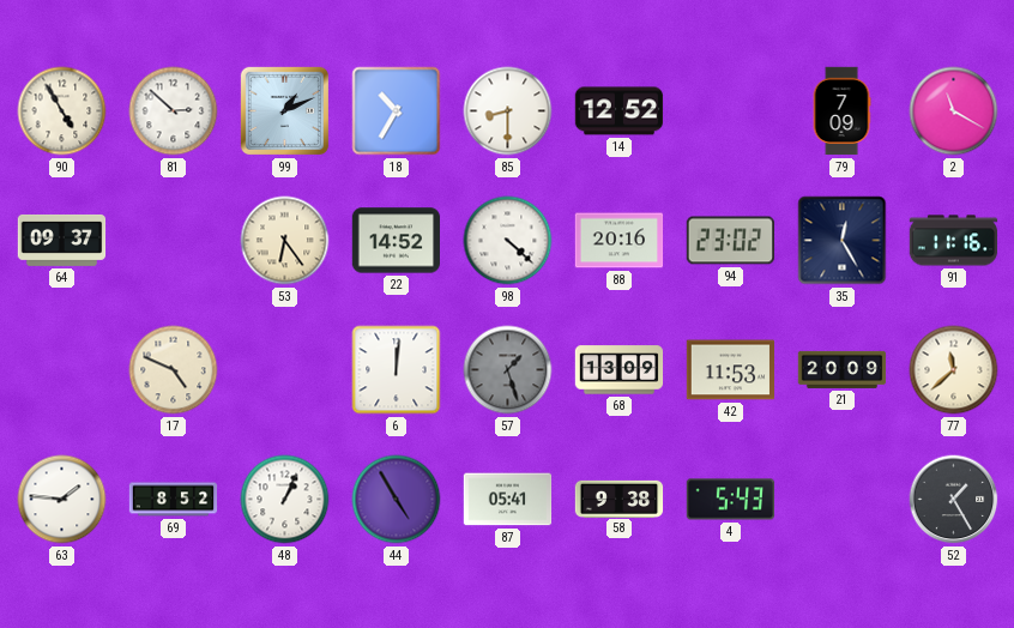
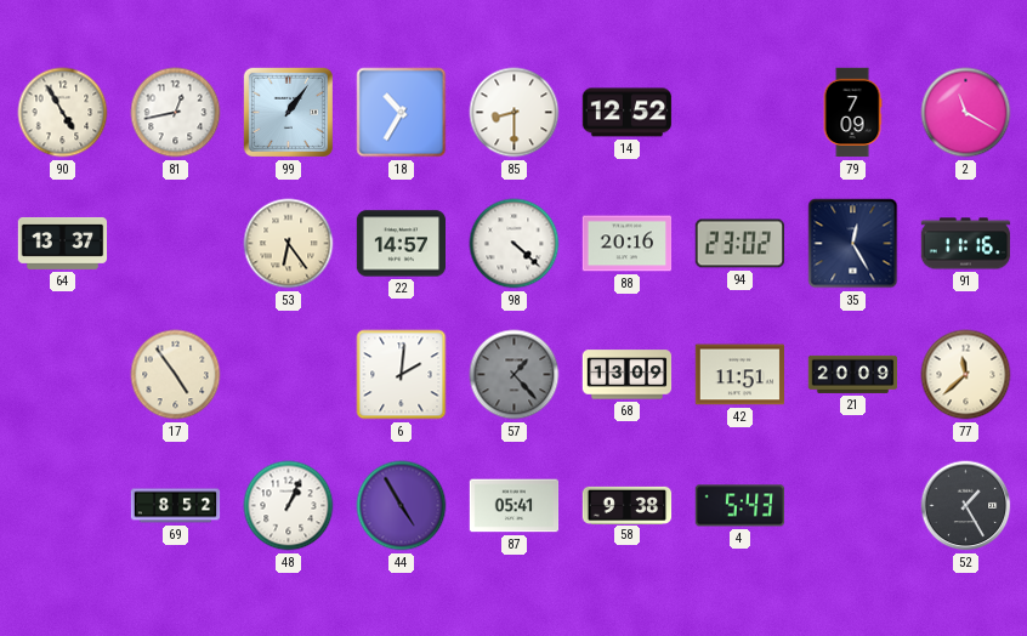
81: 2:52 -> 12:43
99: 1:11 -> 1:06
64: 09:37 -> 13:37
22: 14:52 -> 14:57
17: 4:49 -> 4:54
6: 12:01 -> 2:01
57: 1:27 -> 1:23
42: 11:53 -> 11:51
63: 1:46 -> none
